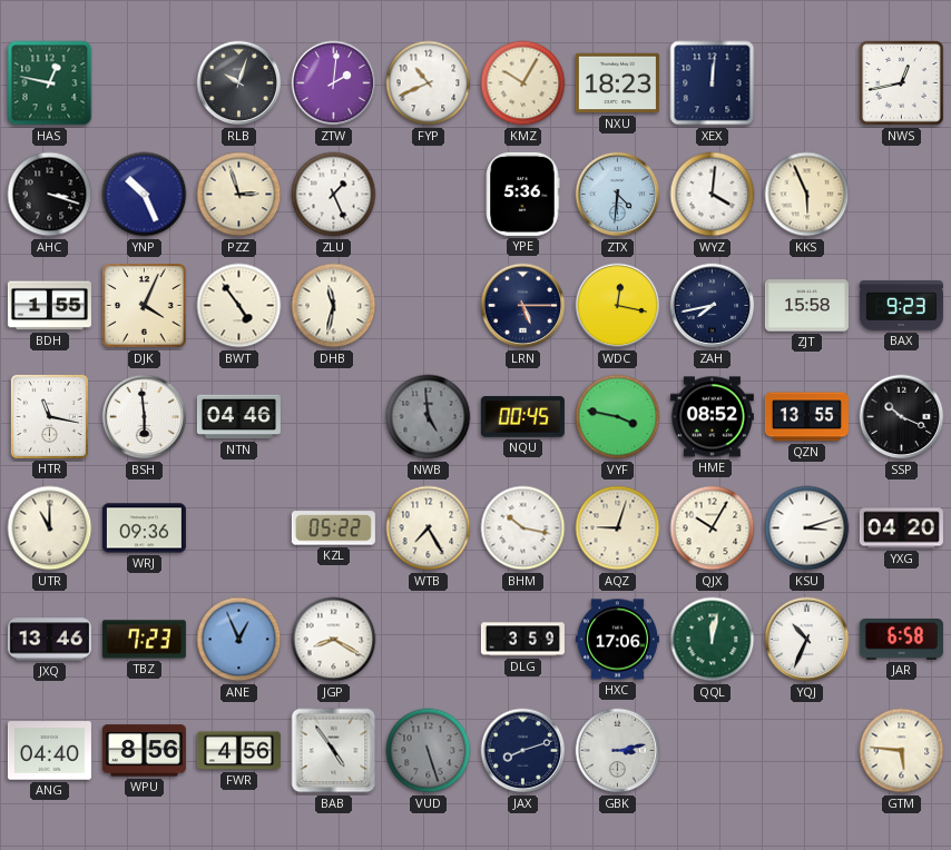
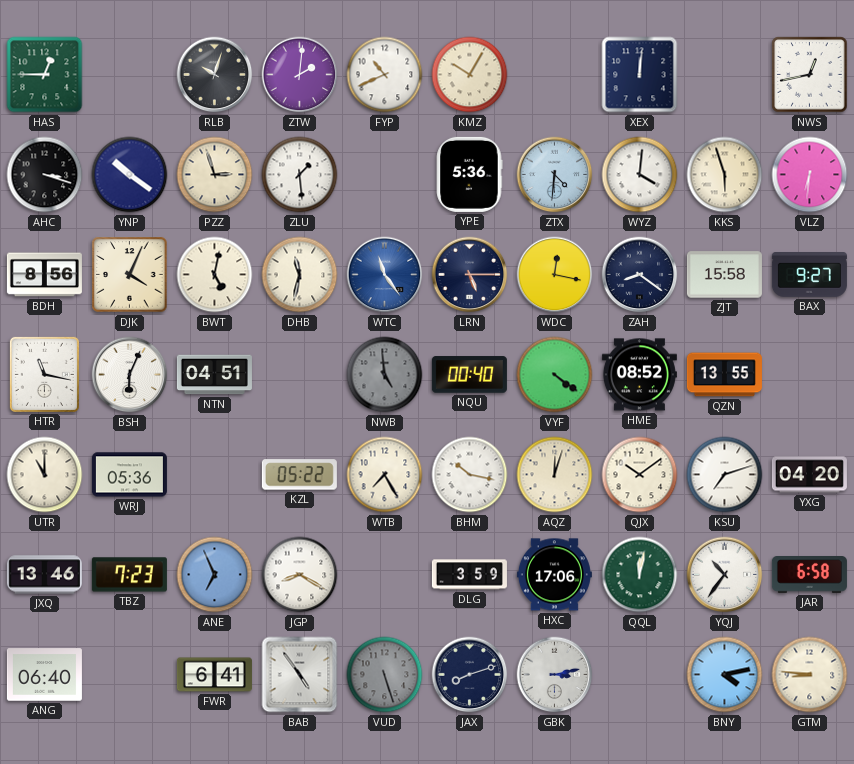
HAS: 12:47 -> 12:45
NXU: 18:23 -> none
YNP: 10:26 -> 10:21
ZLU: 1:26 -> 1:29
KKS: 5:56 -> 5:57
VLZ: none -> 6:31
BDH: 1:55 -> 8:56
BWT: 4:54 -> 5:02
WTC: none -> 11:24
ZAH: 7:43 -> 8:21
BAX: 9:23 -> 9:27
BSH: 5:59 -> 6:04
NTN: 04:46 -> 04:51
NQU: 00:45 -> 00:40
VYF: 3:47 -> 4:21
SSP: 10:19 -> none
WRJ: 09:36 -> 05:36
AQZ: 9:03 -> 12:03
QJX: 10:05 -> 10:09
KSU: 3:12 -> 7:12
ANE: 12:56 -> 6:56
YQJ: 10:34 -> 10:36
ANG: 04:40 -> 06:40
WPU: 8:56 -> none
FWR: 4:56 -> 6:41
BNY: none -> 4:13
GTM: 5:46 -> 8:46
